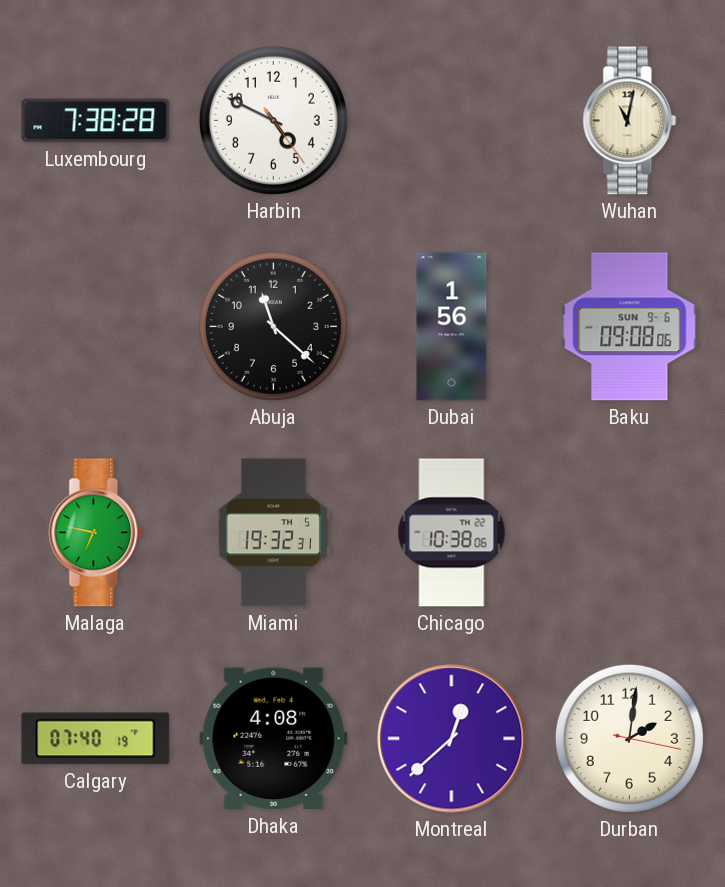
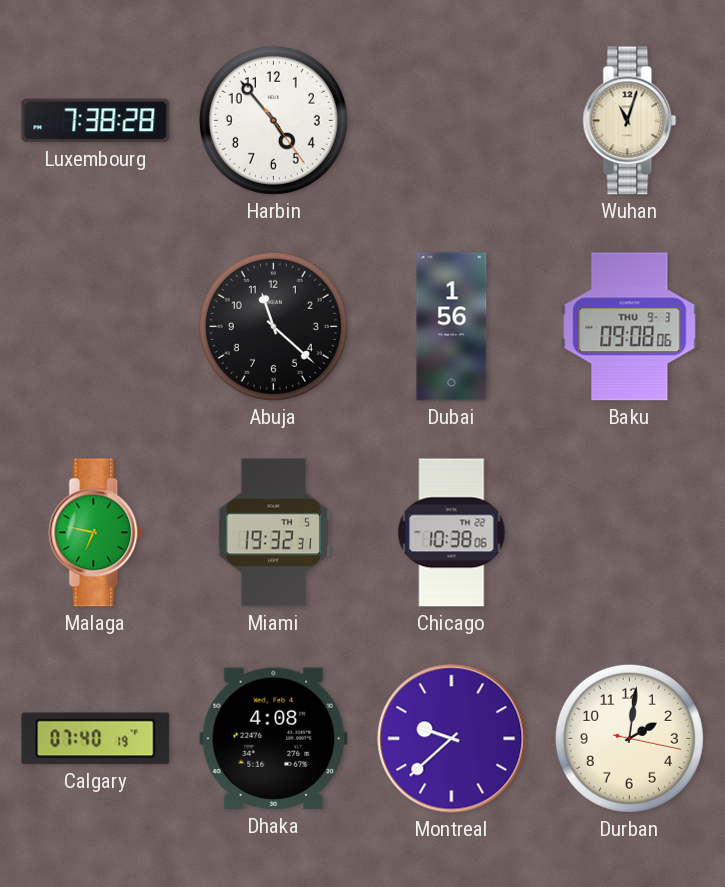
Harbin: 4:49 -> 4:53
Wuhan: 11:02 -> 11:03
Baku date: SUN 9-6 -> THU 9-3
Montreal: 12:38 -> 9:38
